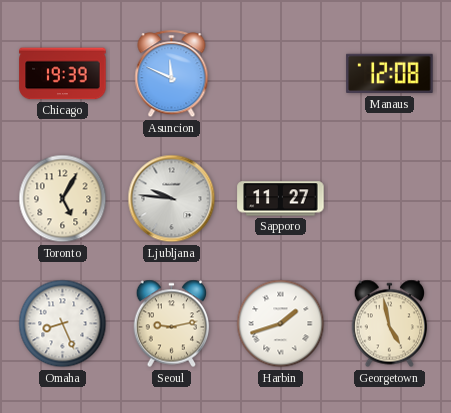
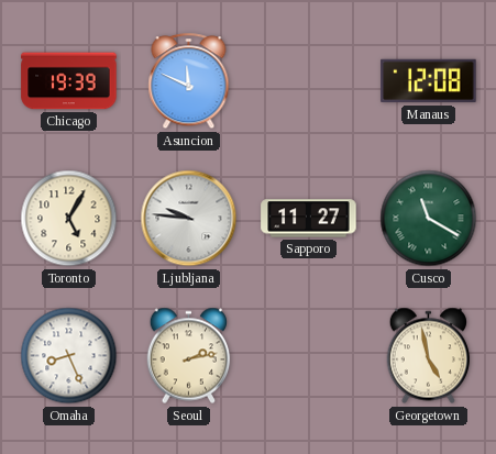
Cusco: none -> 11:20
Seoul: 9:13 -> 2:13
Harbin: 1:42 -> none
